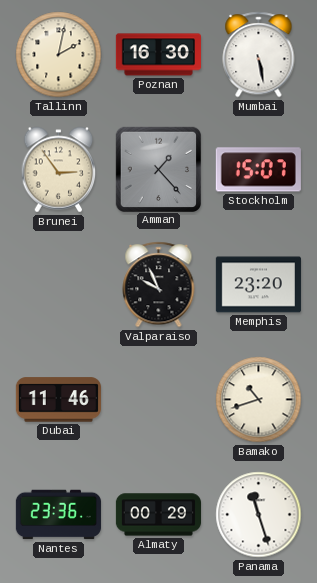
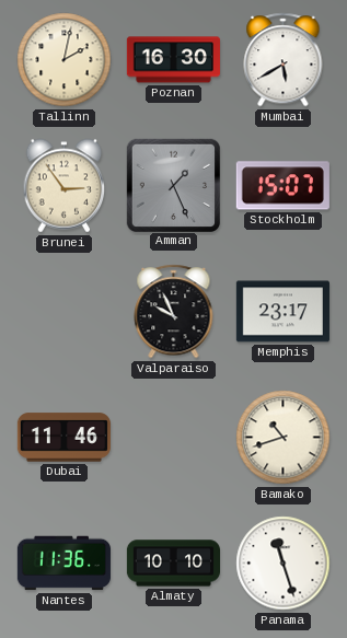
Mumbai: 5:28 -> 5:40
Amman: 1:23 -> 1:26
Memphis: 23:20 -> 23:17
Nantes: 23:36 -> 11:36
Almaty: 00:29 -> 10:10
